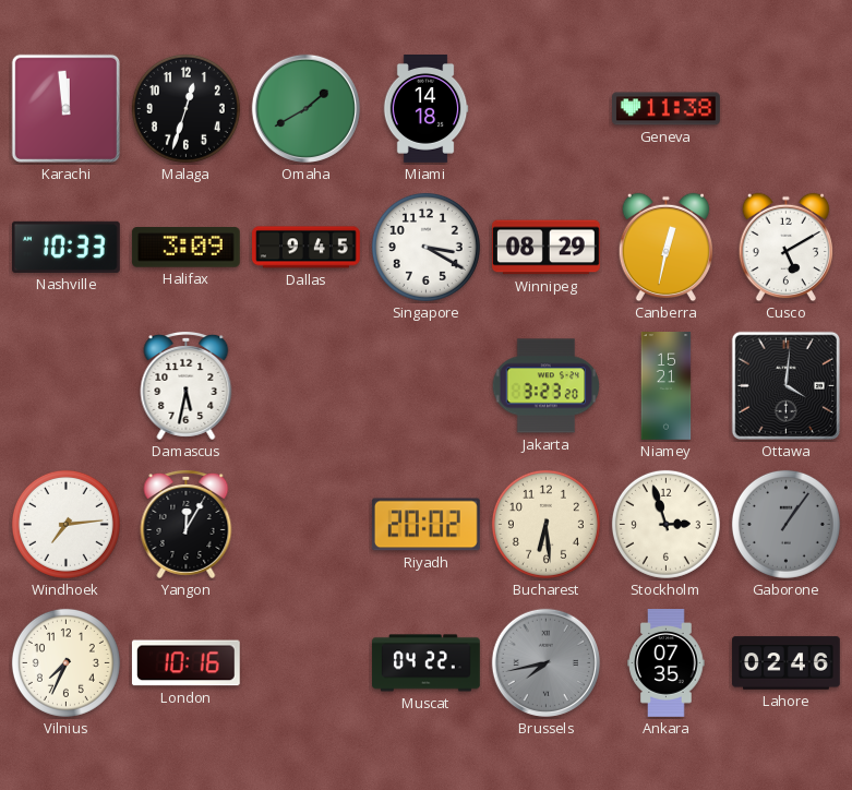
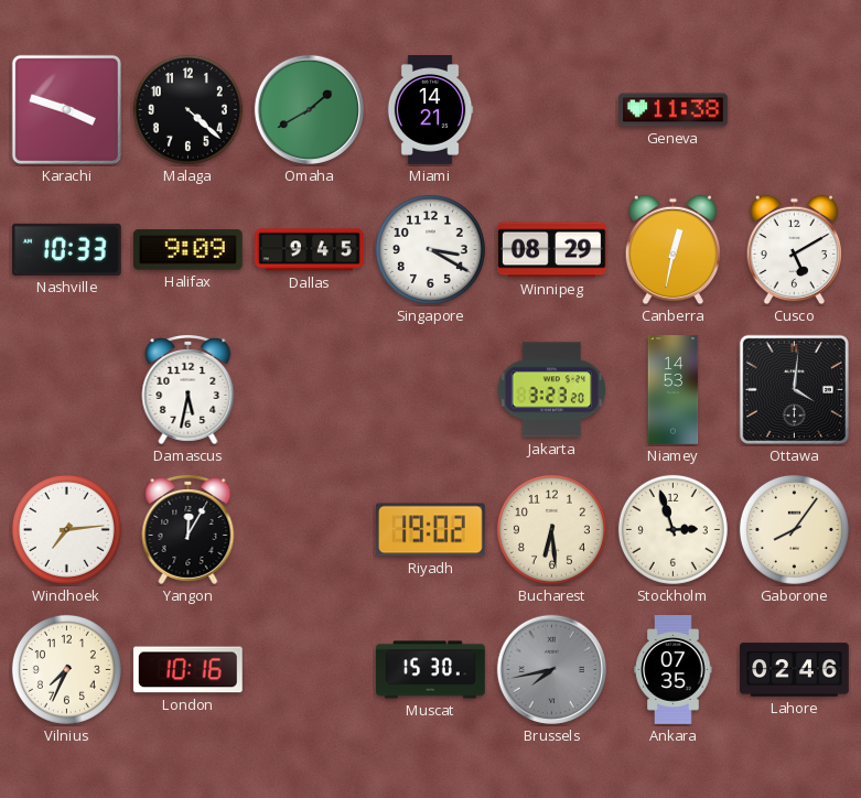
Karachi: 11:59 -> 3:48
Malaga: 12:33 -> 4:22
Miami: 14:18 -> 14:21
Halifax: 3:09 -> 9:09
Niamey: 15:21 -> 14:53
Riyadh: 20:02 -> 19:02
Gaborone: 1:06 -> 8:06
Gaborone dial: grey -> cream
Muscat: 04:22 -> 15:30
